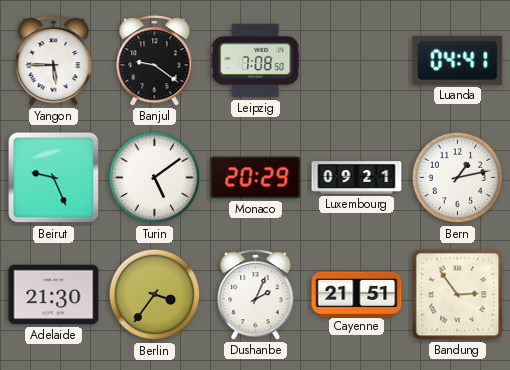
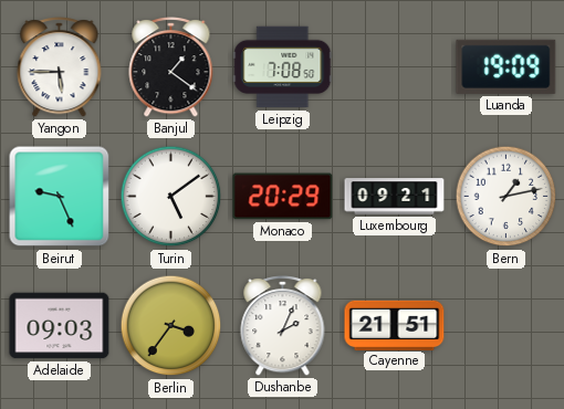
Banjul: 9:21 -> 1:21
Luanda: 04:41 -> 19:09
Adelaide: 21:30 -> 09:03
Bandung: 2:54 -> none
